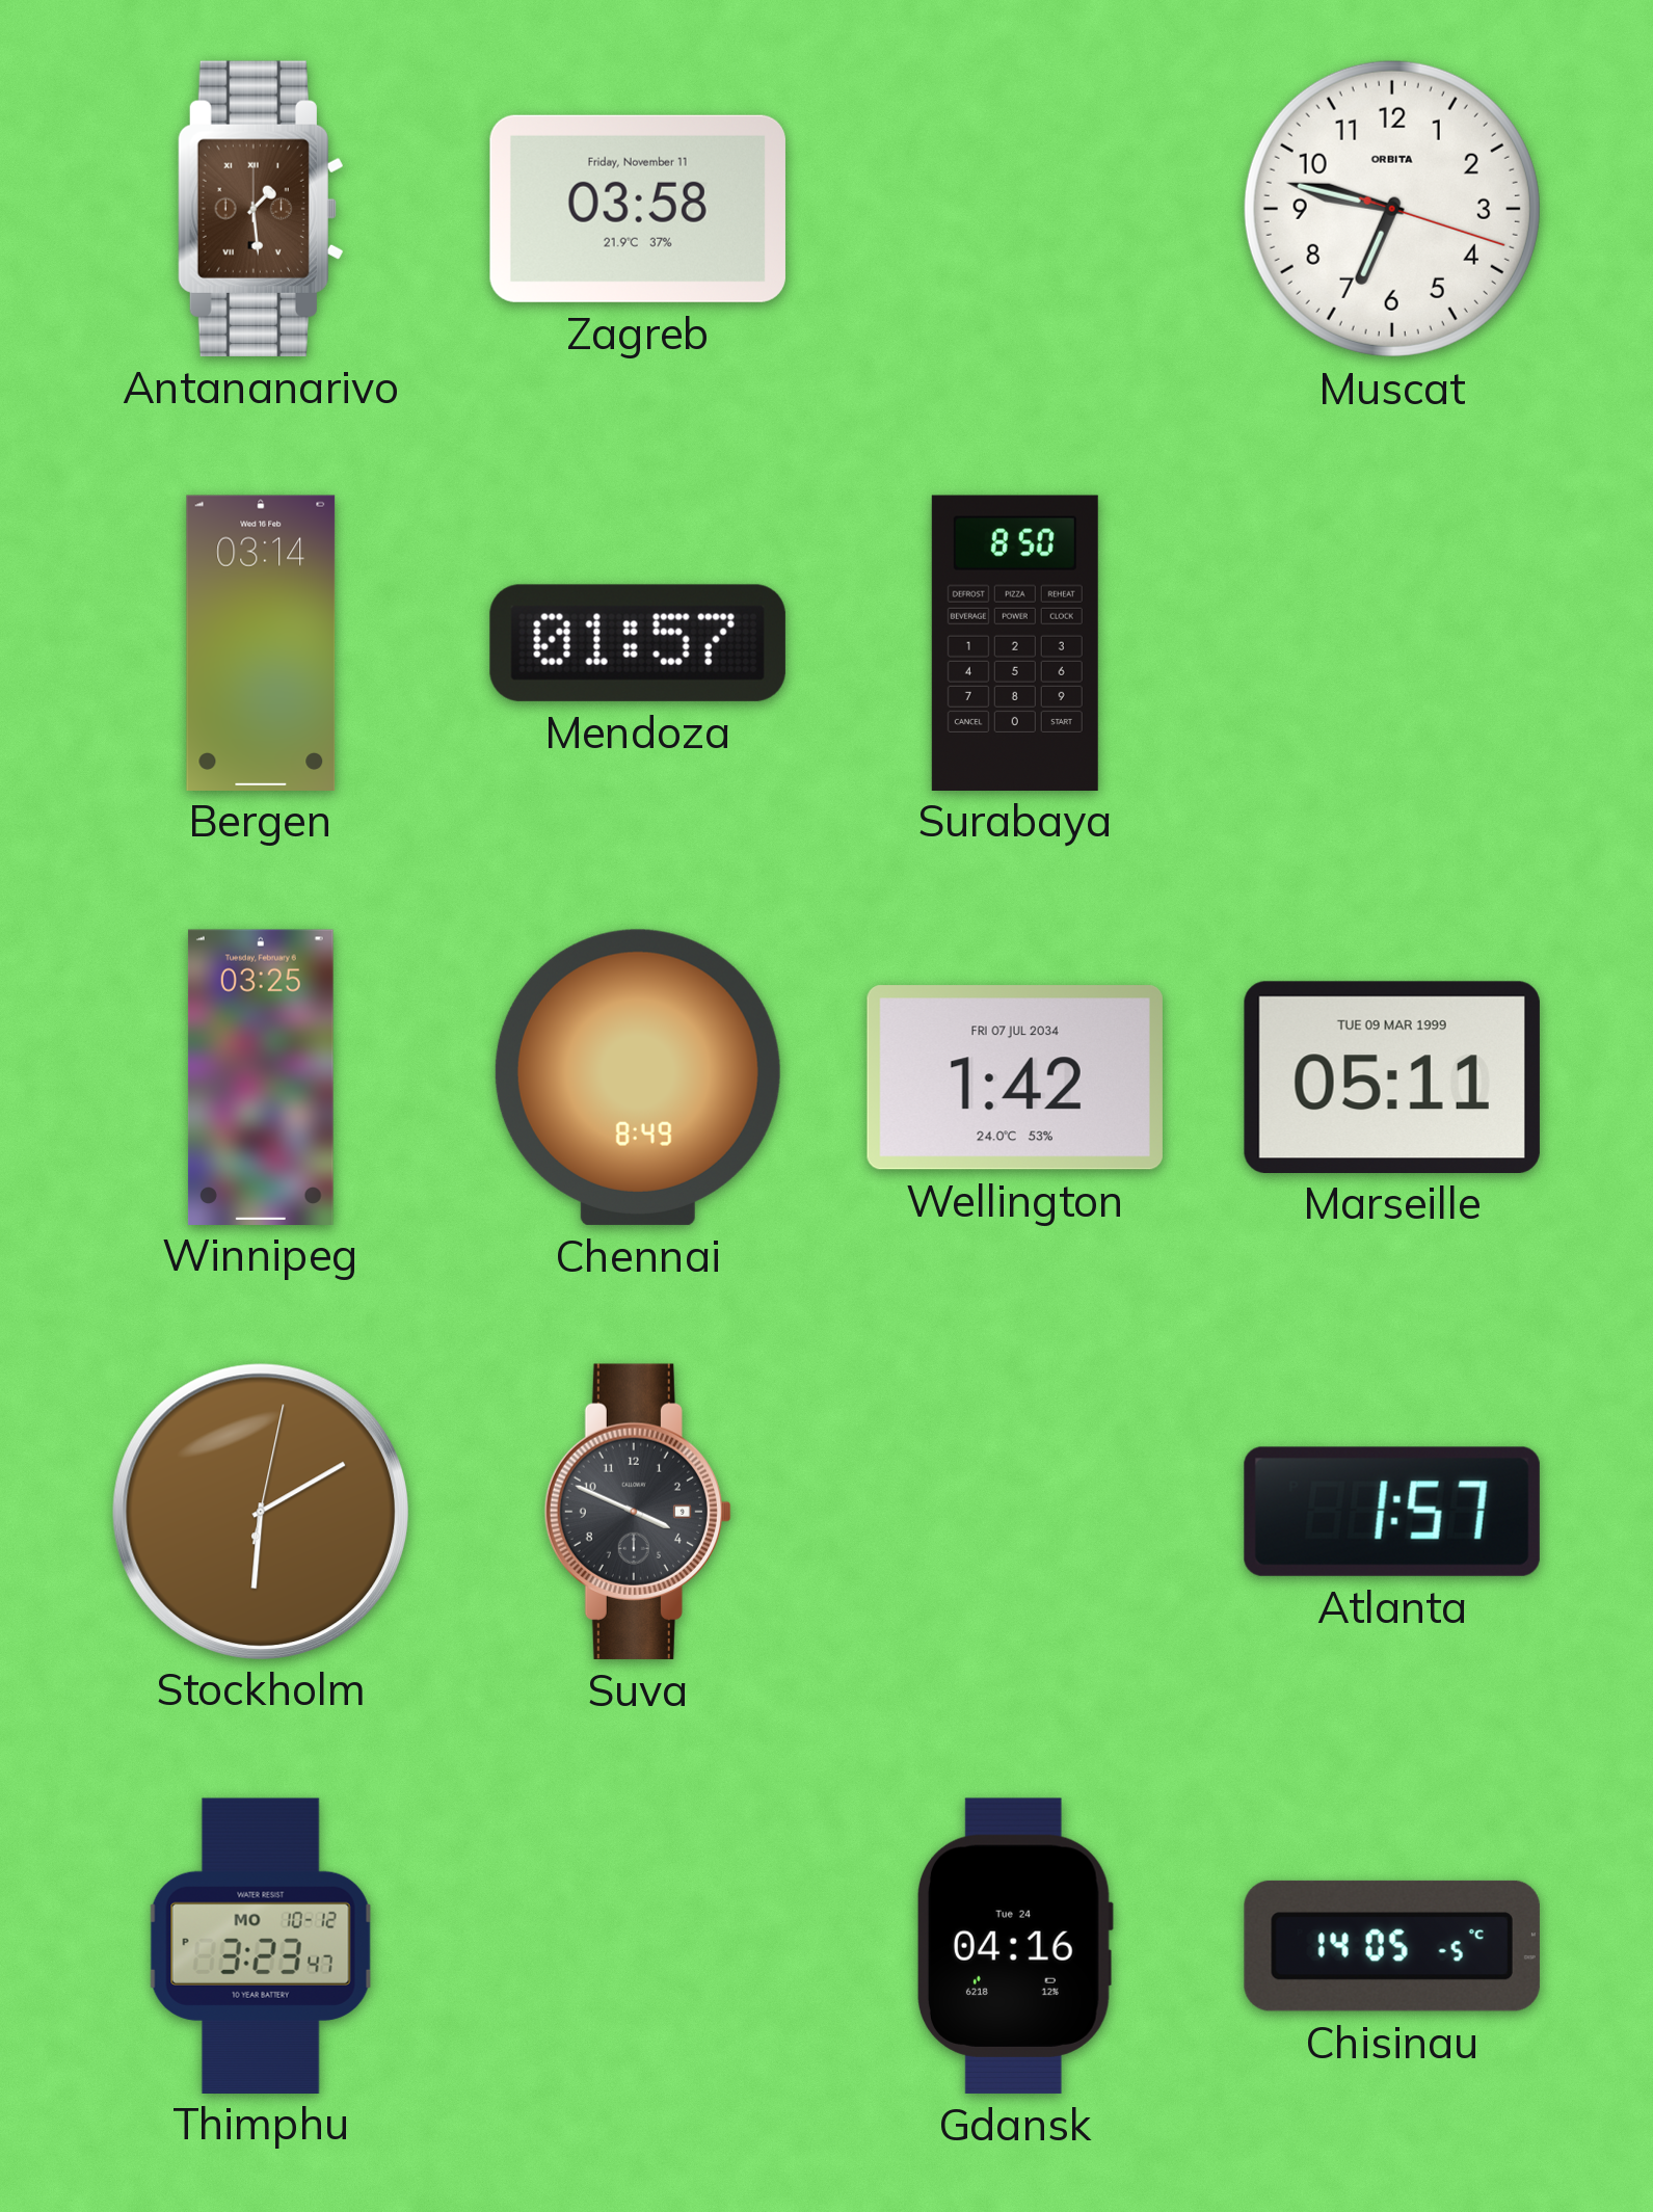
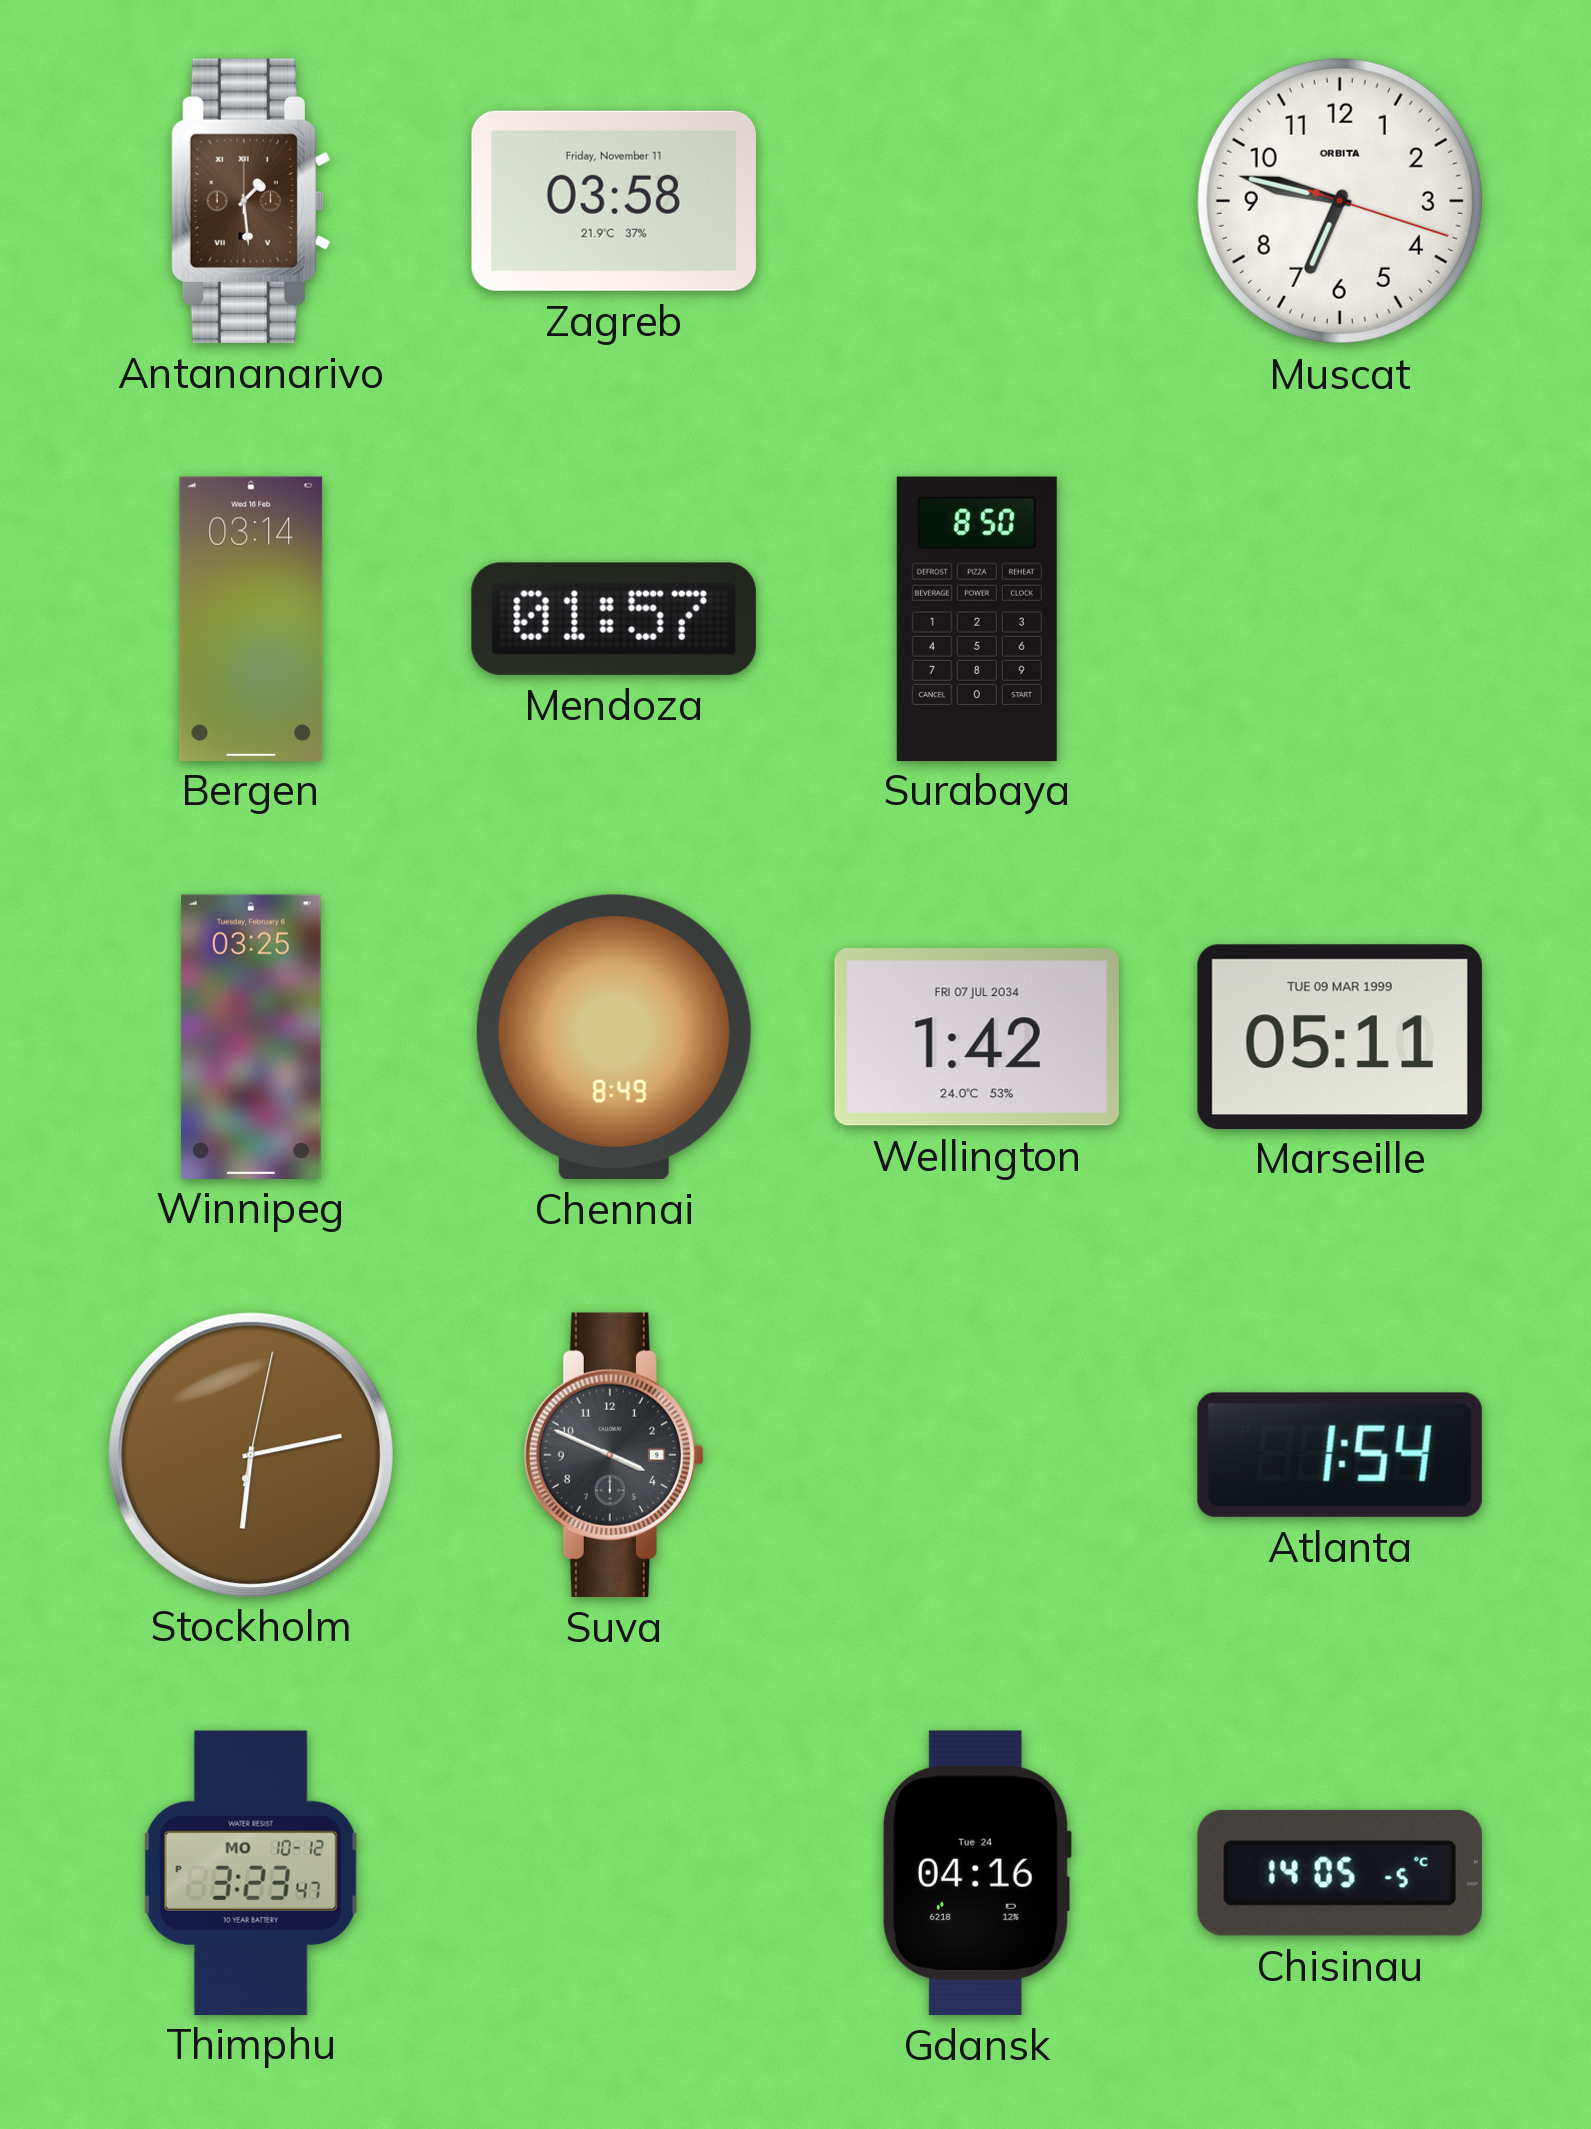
Stockholm: 6:10 -> 6:13
Atlanta: 1:57 -> 1:54
